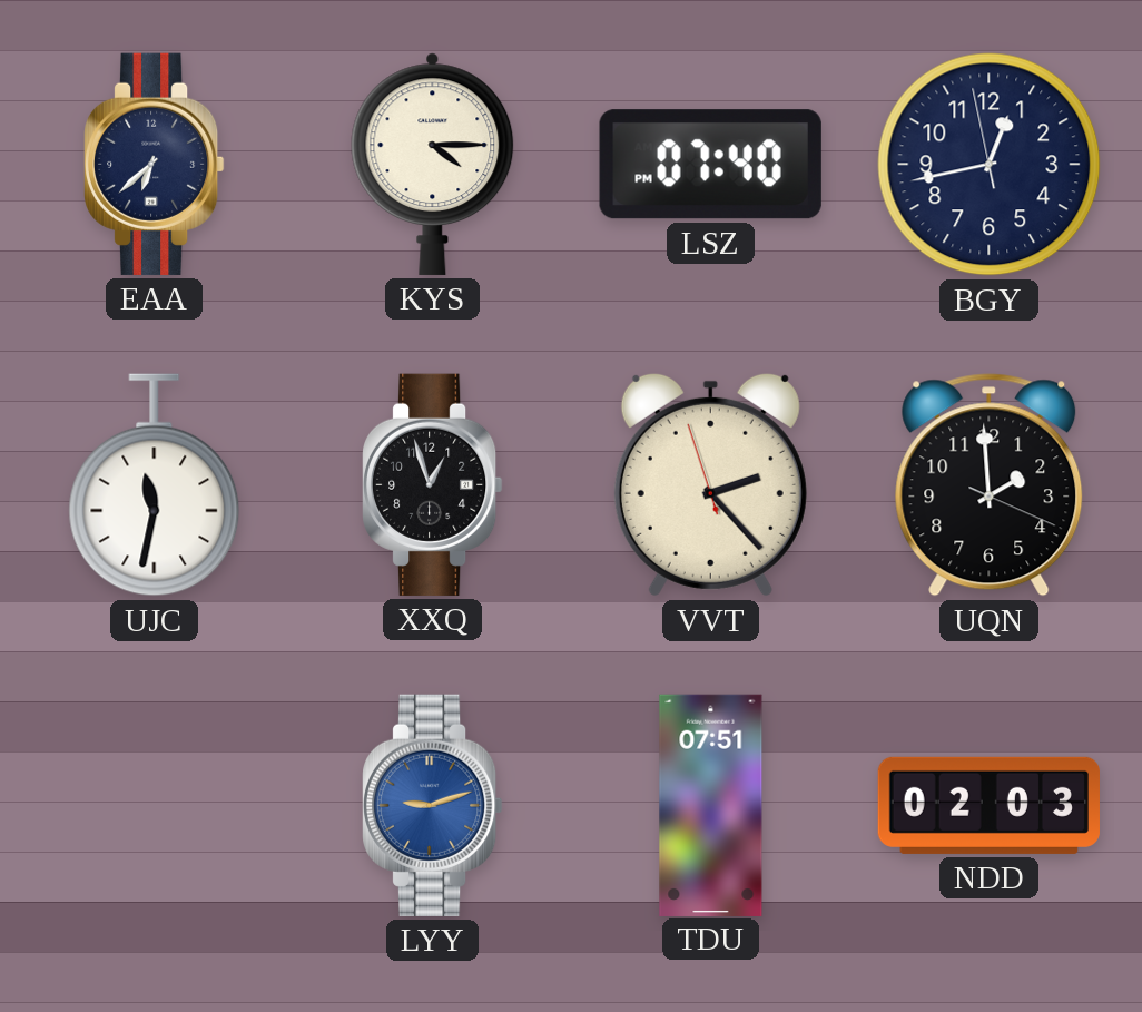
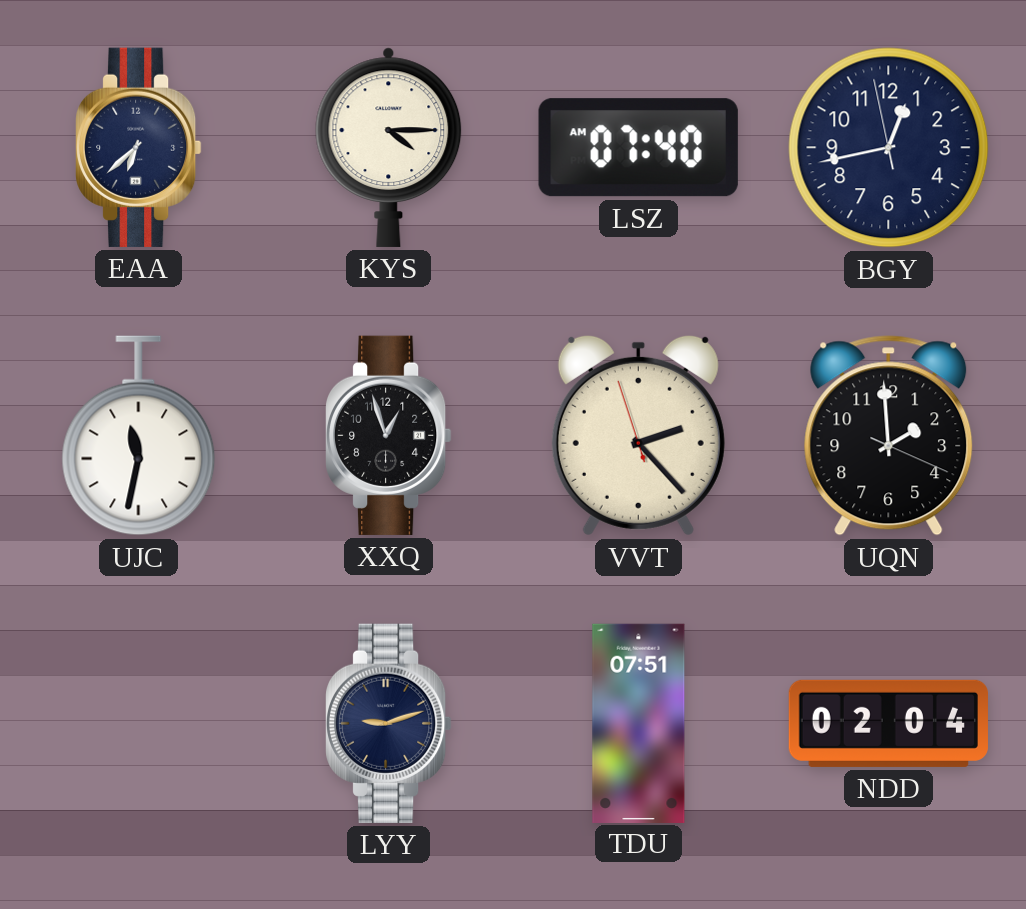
LSZ: 07:40 PM -> 07:40 AM
LYY dial: blue -> navy
NDD: 02:03 -> 02:04
